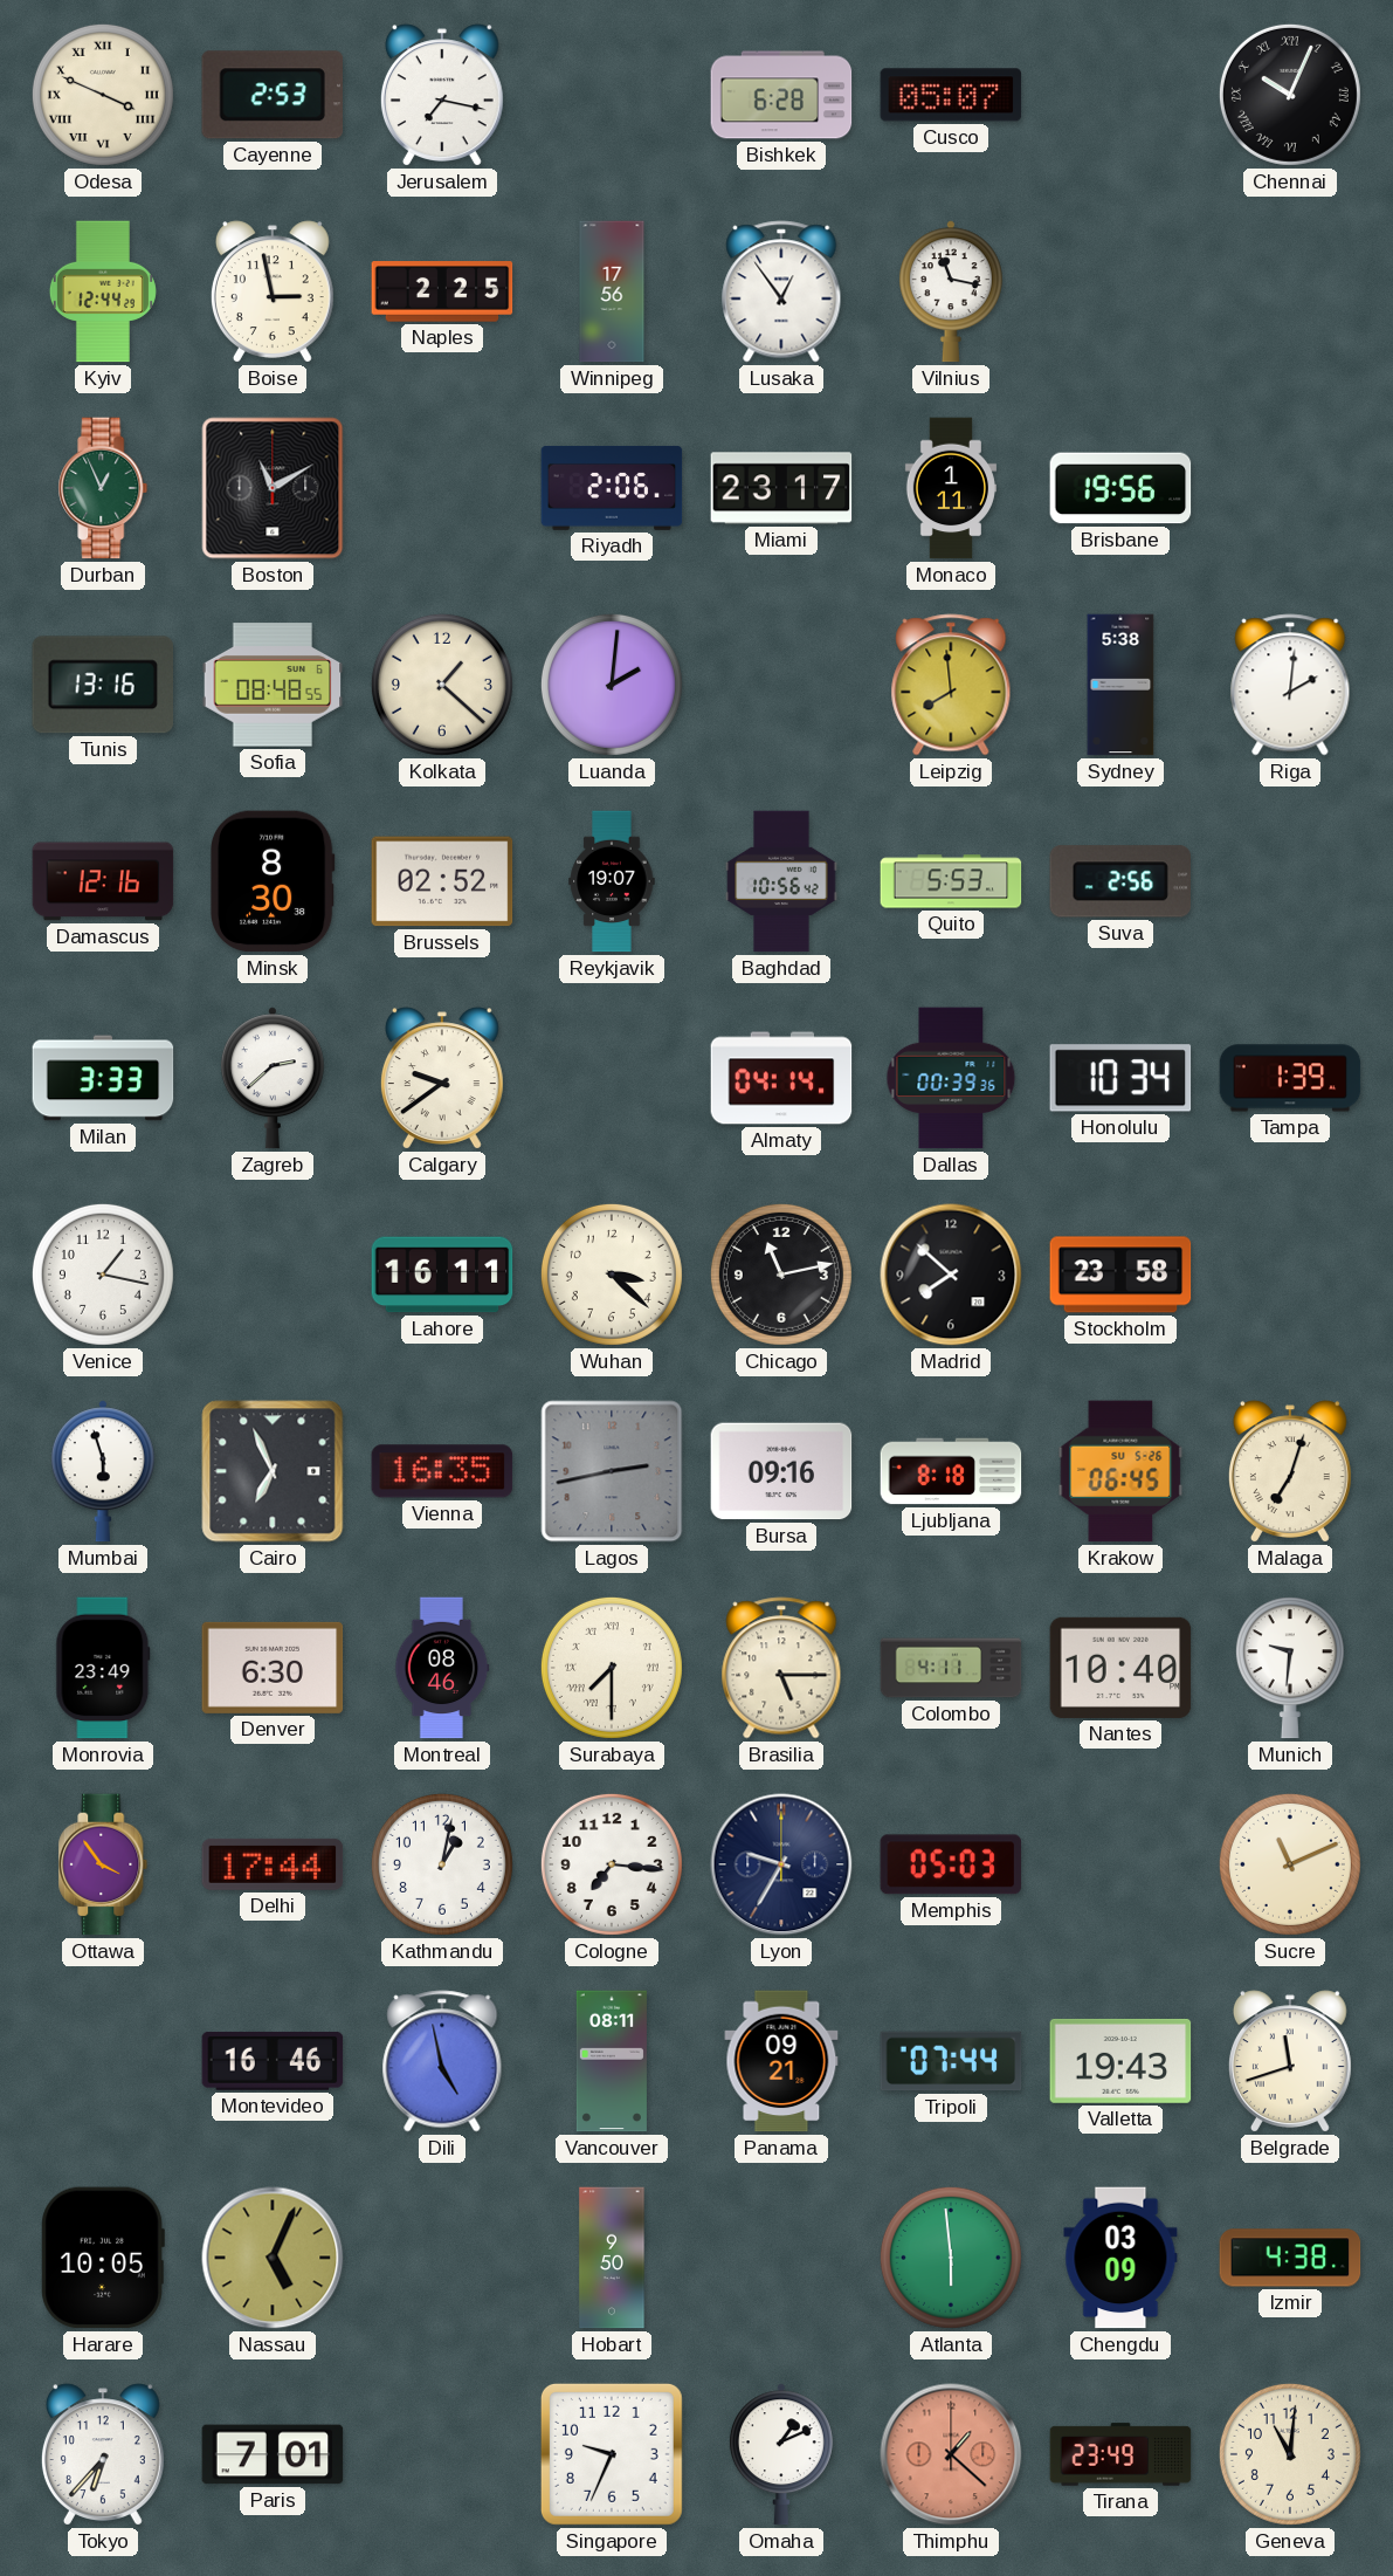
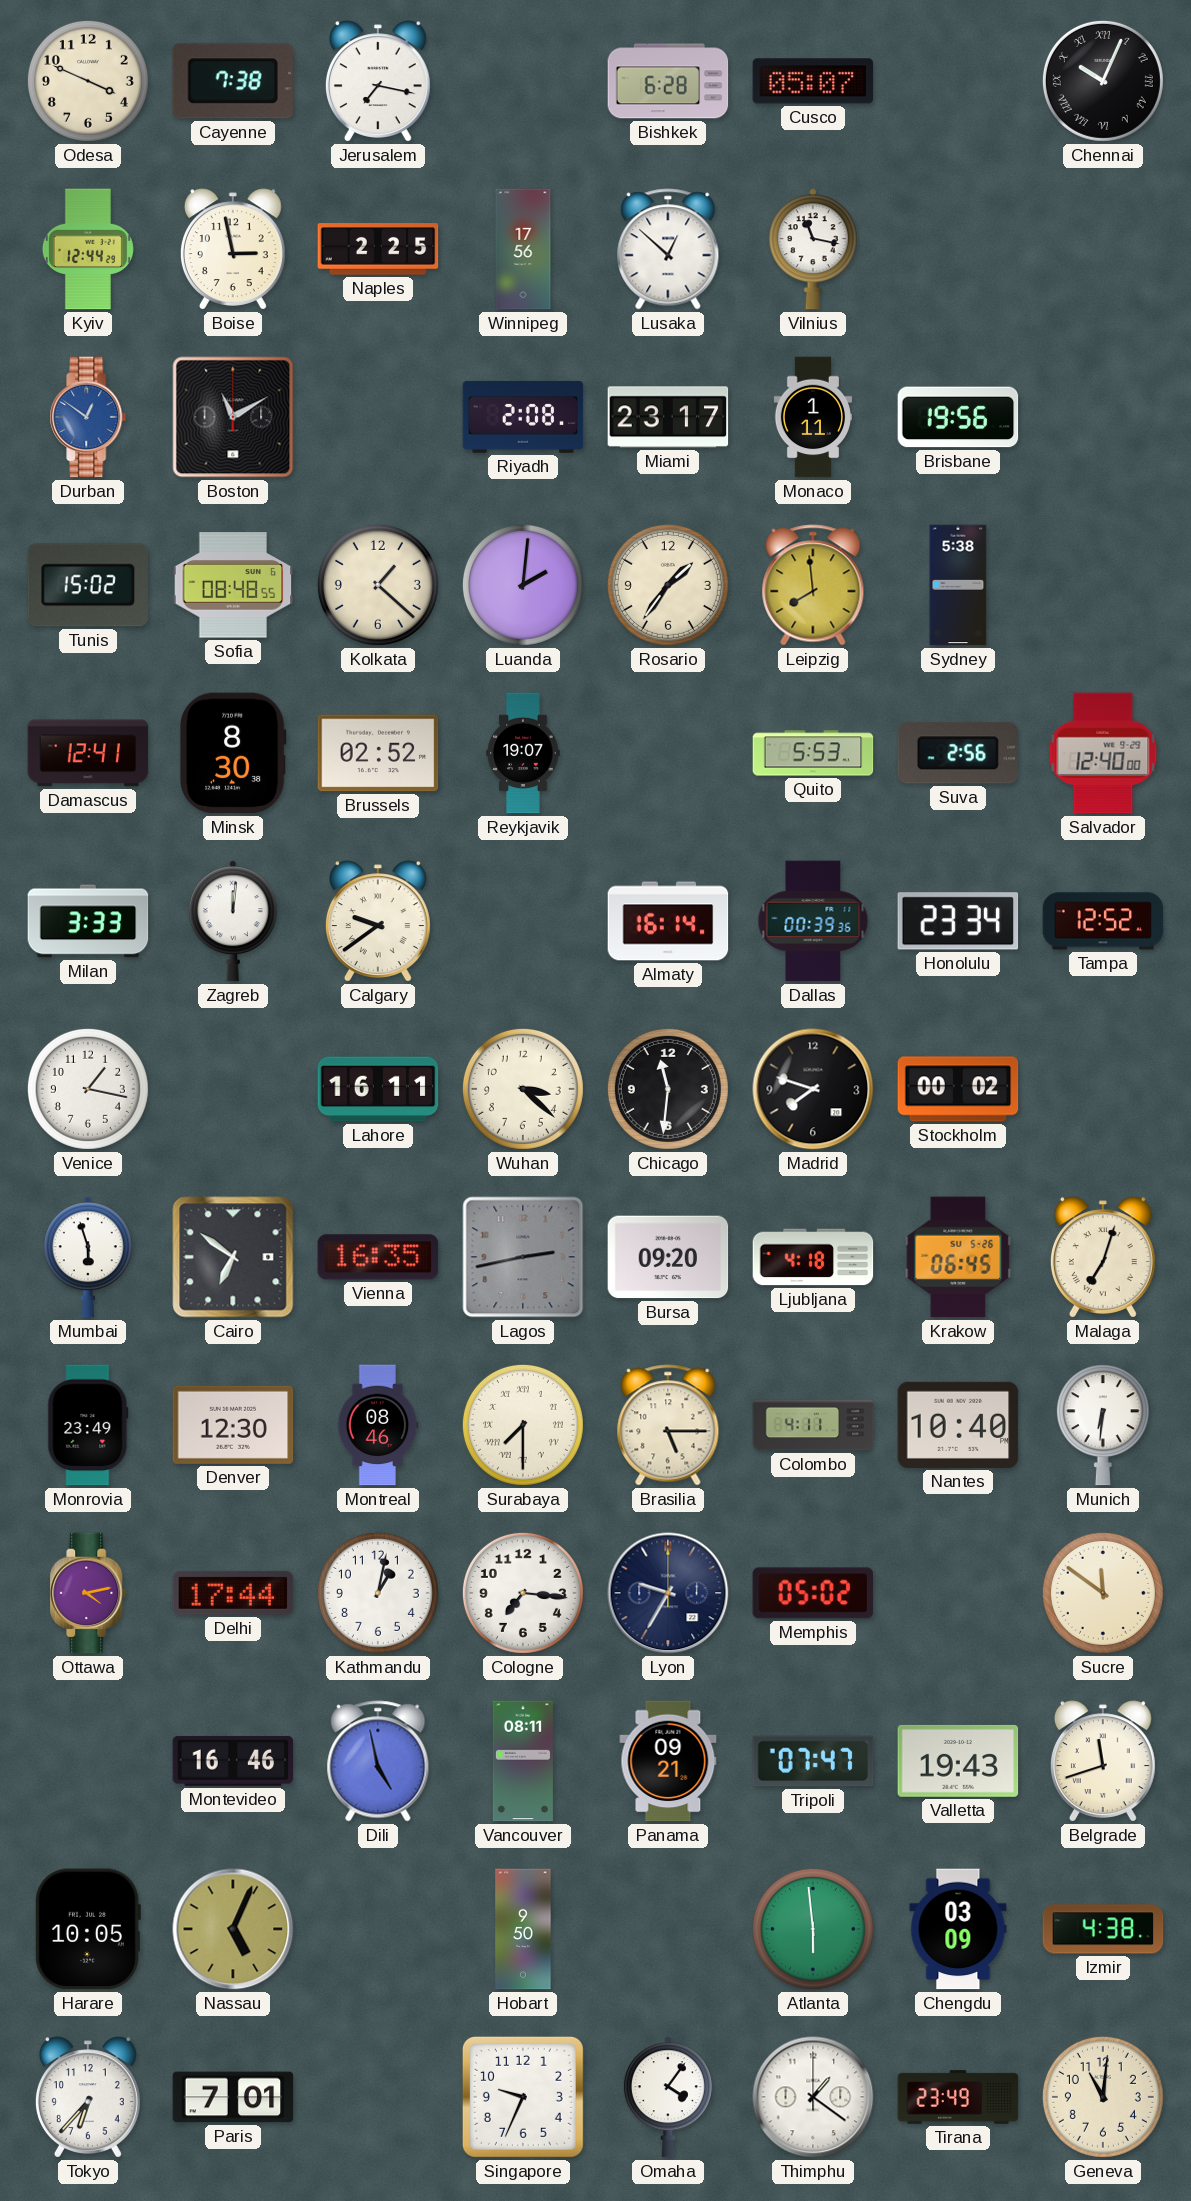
Odesa numerals: Roman -> Arabic
Cayenne: 2:53 -> 7:38
Lusaka: 12:54 -> 12:52
Durban: 12:56 -> 12:51
Durban dial: green -> blue
Riyadh: 2:06 -> 2:08
Tunis: 13:16 -> 15:02
Rosario: none -> 1:36
Riga: 2:01 -> none
Damascus: 12:16 -> 12:41
Baghdad: 10:56 -> none
Salvador: none -> 12:40
Zagreb: 2:38 -> 12:01
Almaty: 04:14 -> 16:14
Honolulu: 10:34 -> 23:34
Tampa: 1:39 -> 12:52
Chicago: 11:13 -> 11:31
Madrid: 7:52 -> 7:48
Stockholm: 23:58 -> 00:02
Cairo: 6:56 -> 6:51
Bursa: 09:16 -> 09:20
Ljubljana: 8:18 -> 4:18
Denver: 6:30 -> 12:30
Munich: 9:31 -> 6:31
Ottawa: 3:54 -> 4:13
Memphis: 05:03 -> 05:02
Sucre: 11:11 -> 11:51
Tripoli: 07:44 -> 07:47
Omaha: 1:11 -> 4:06
Thimphu: 1:22 -> 1:21
Thimphu dial: salmon -> white
